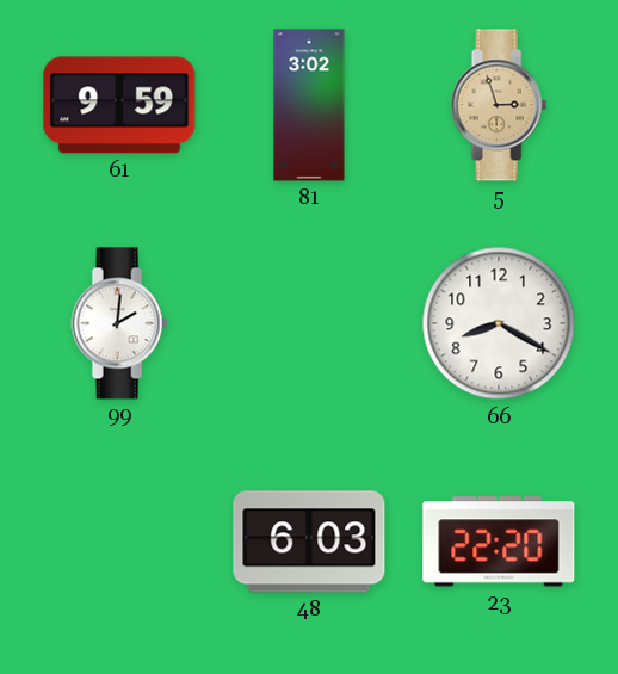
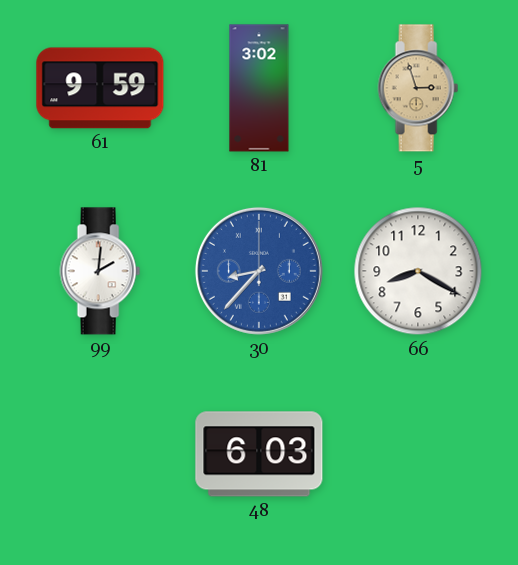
30: none -> 8:37
23: 22:20 -> none
